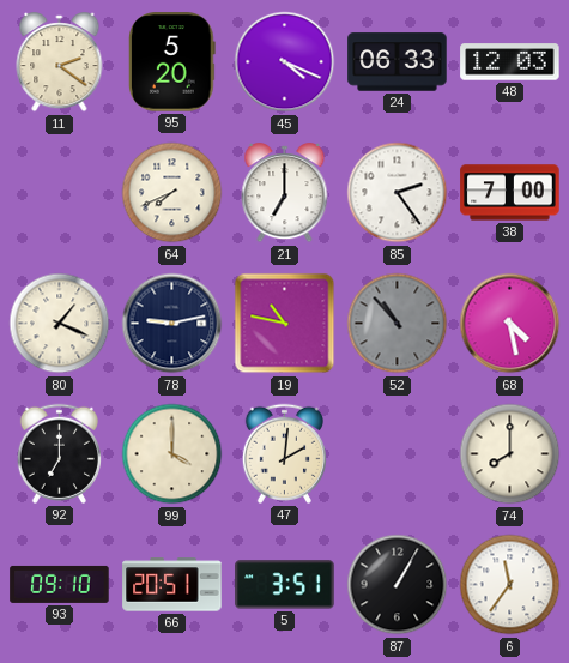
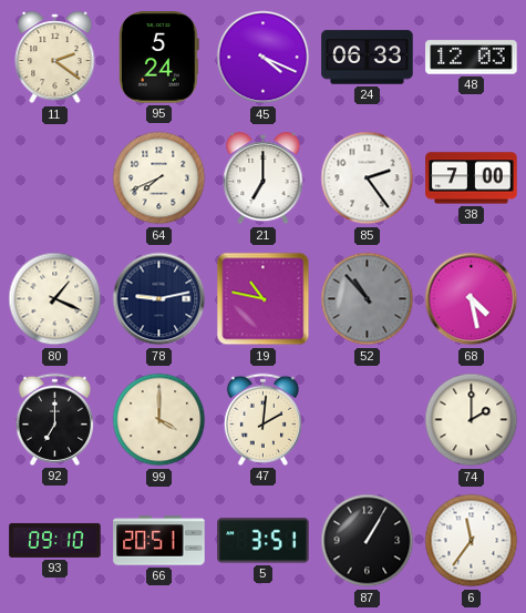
95: 5:20 -> 5:24
74: 8:00 -> 2:00
